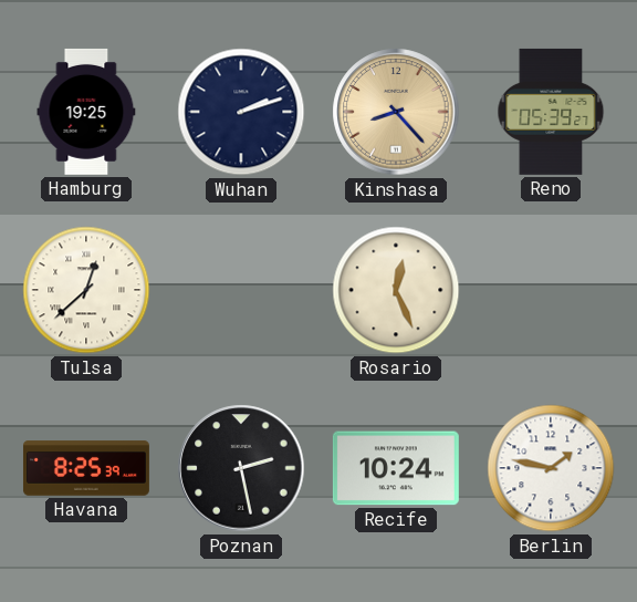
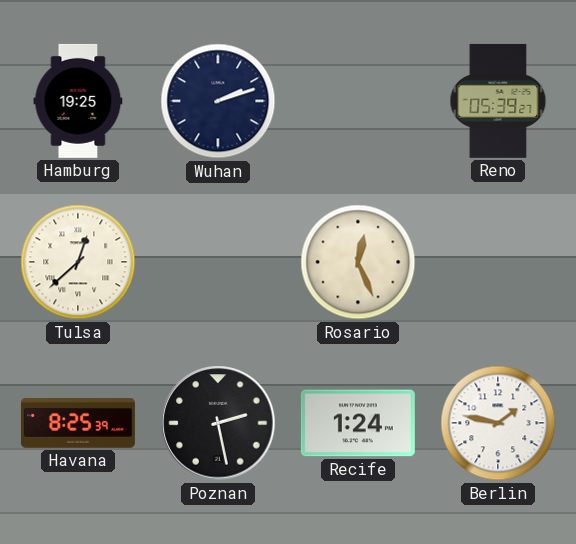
Kinshasa: 8:23 -> none
Recife: 10:24 -> 1:24
